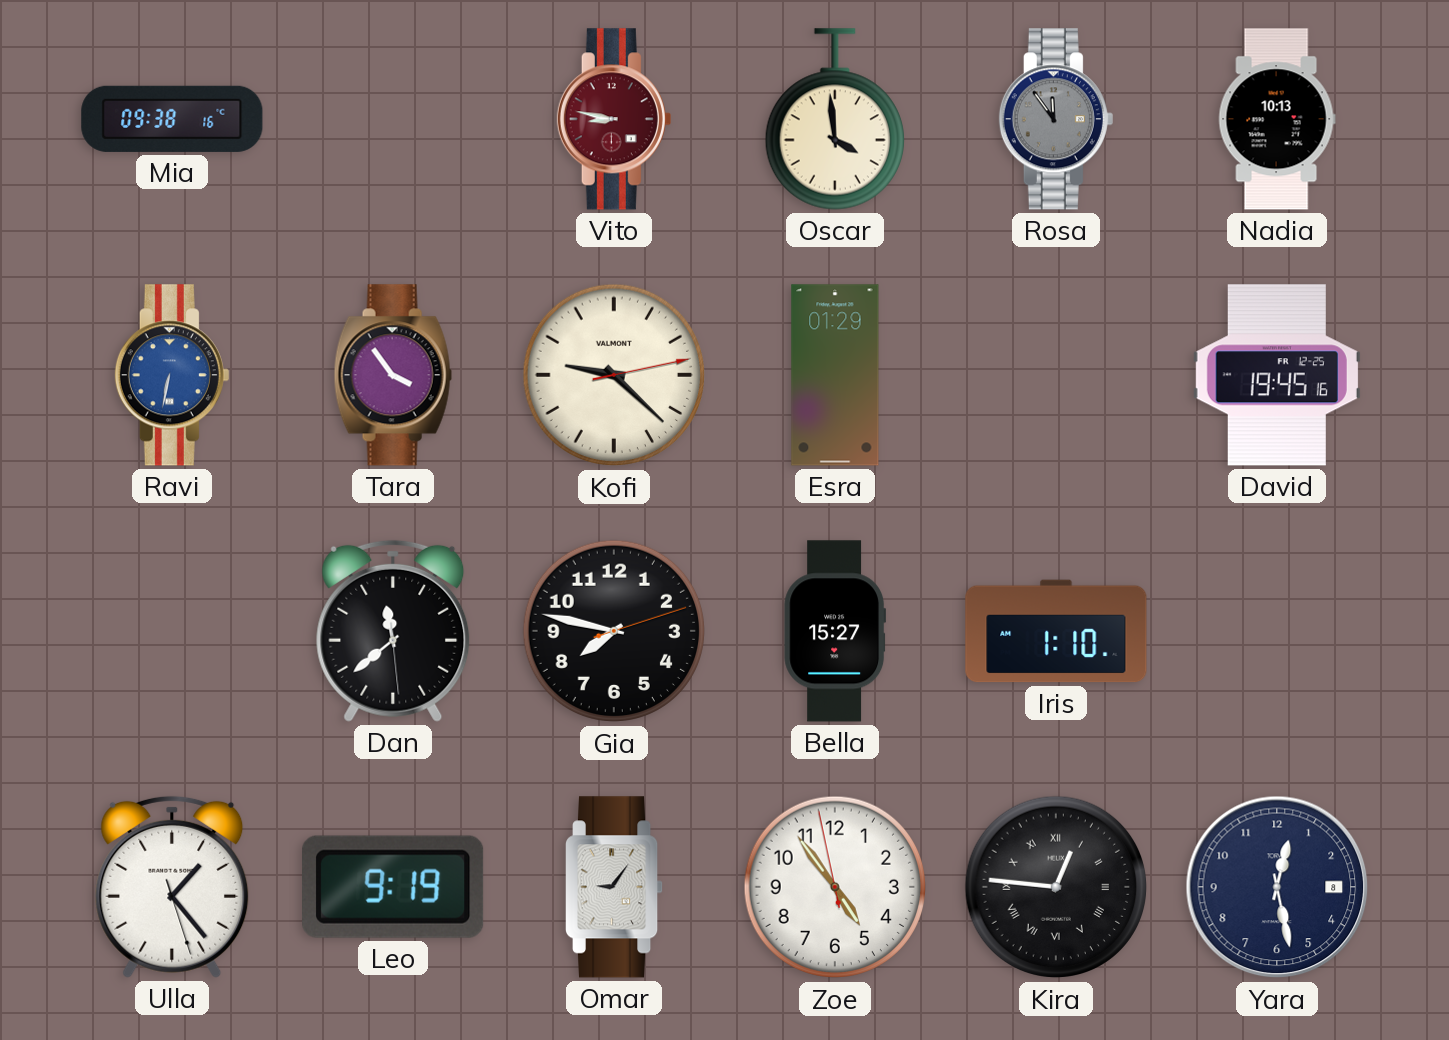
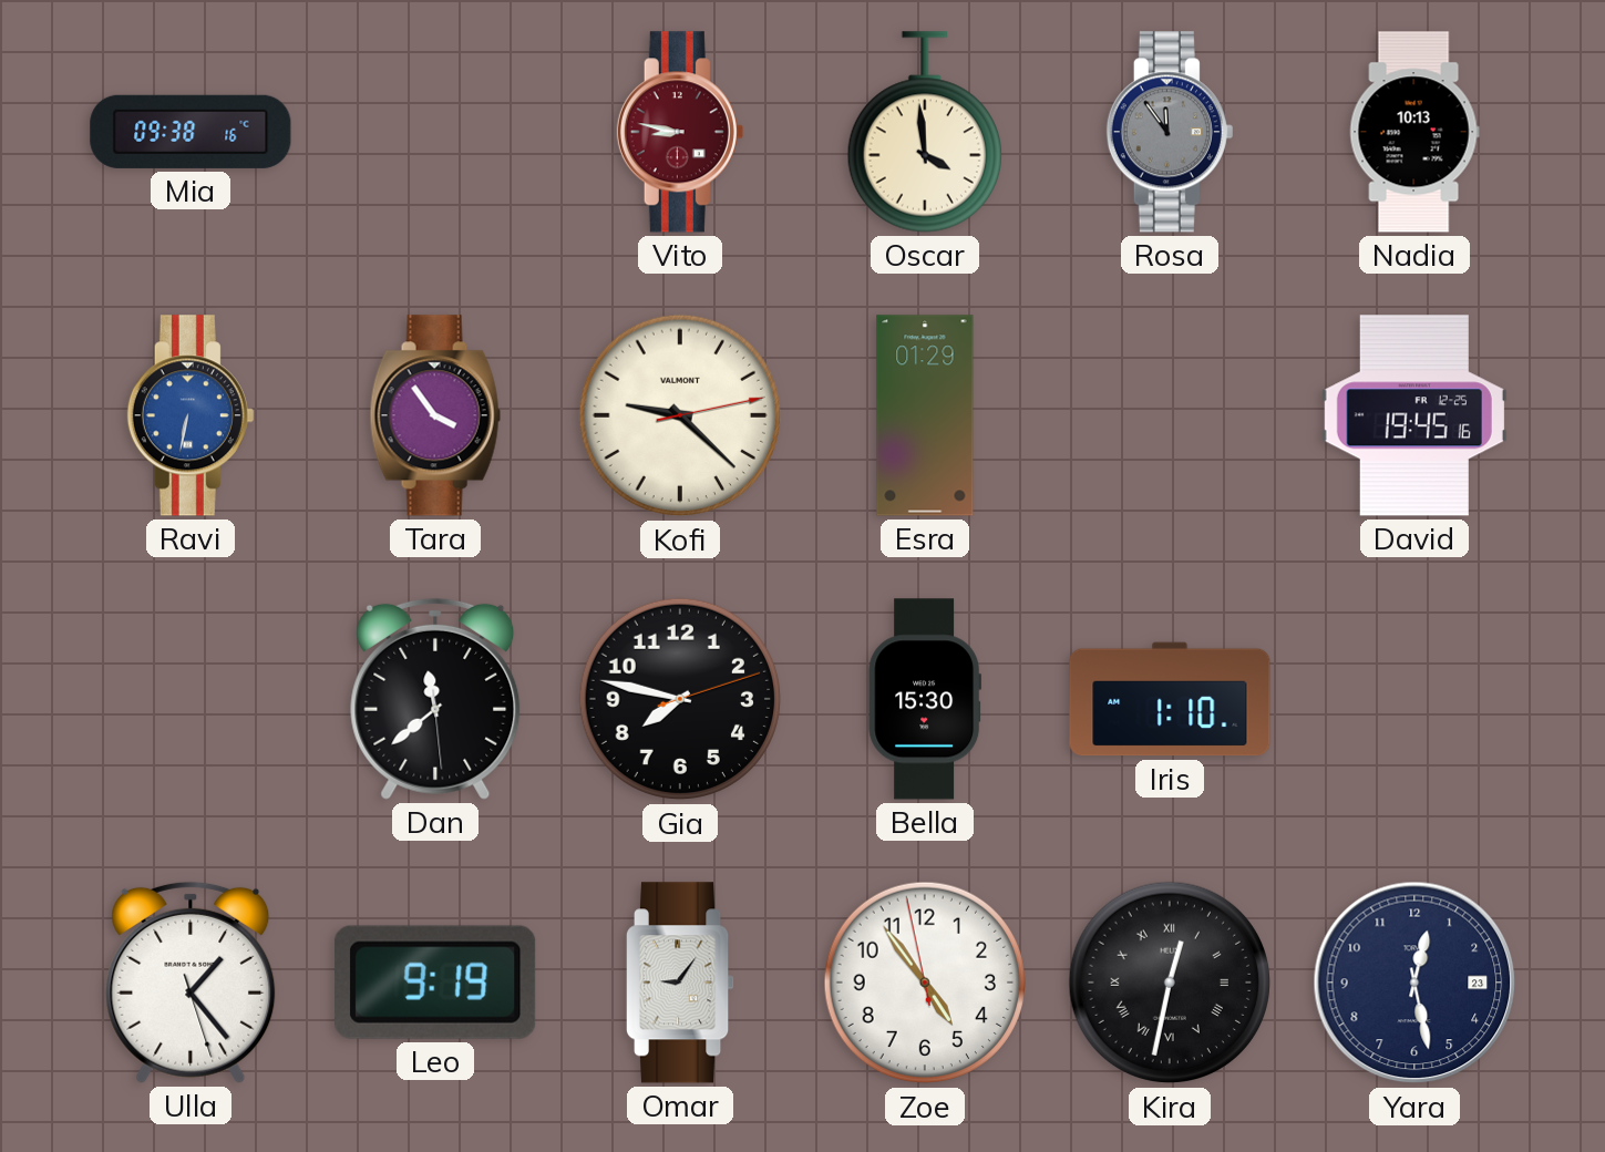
Bella: 15:27 -> 15:30
Kira: 12:46 -> 12:32
Yara date: 8 -> 23
